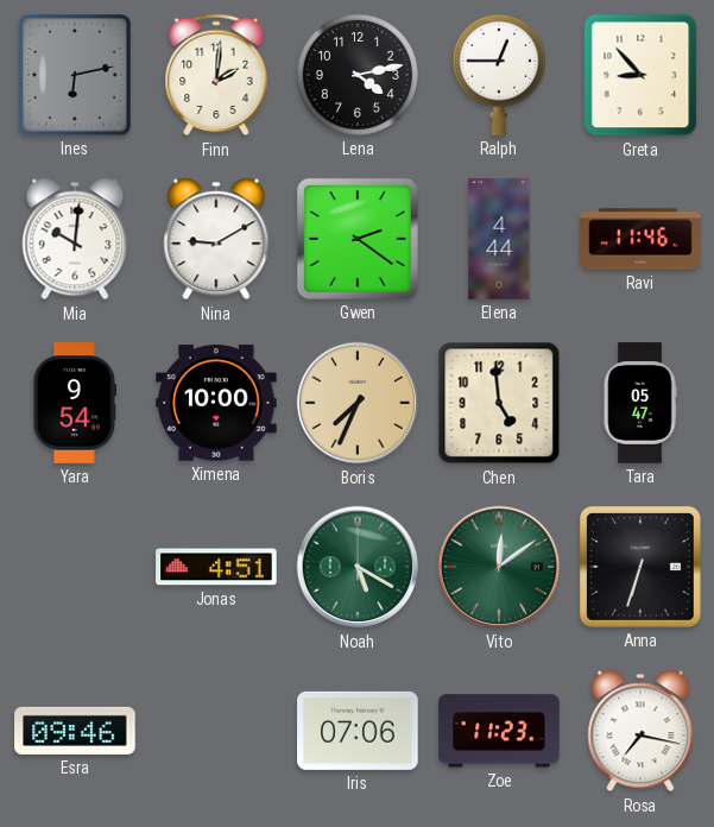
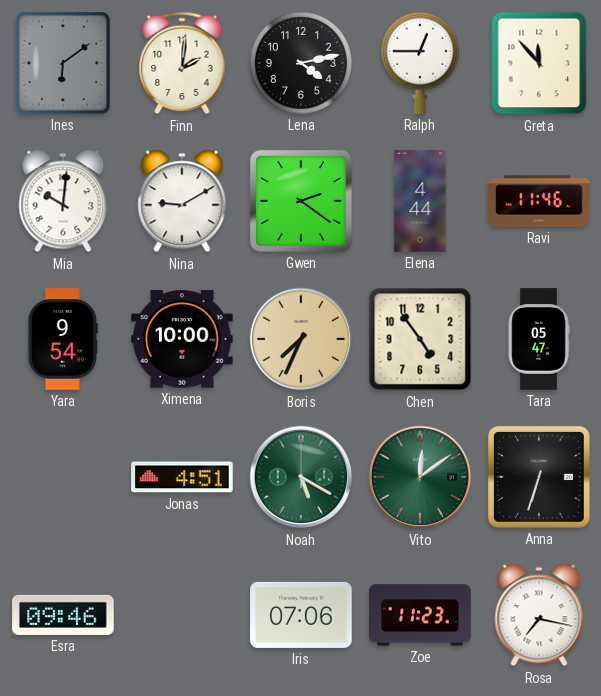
Ines: 6:13 -> 6:09
Greta: 8:53 -> 11:53
Chen: 4:59 -> 4:54
